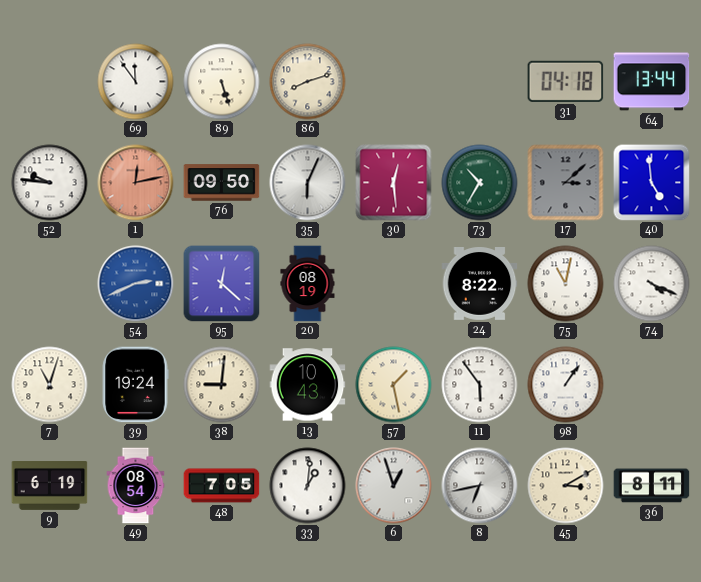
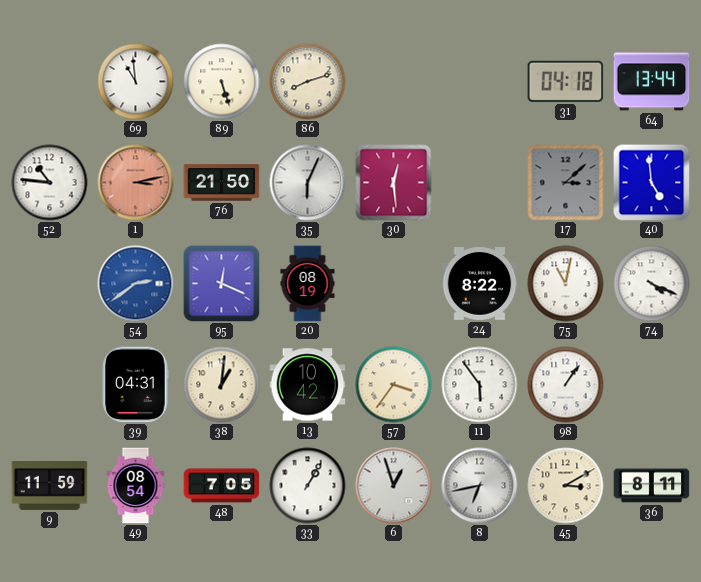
69: 11:54 -> 10:59
52: 9:46 -> 10:46
1: 12:13 -> 3:13
76: 09:50 -> 21:50
73: 10:35 -> none
54: 2:41 -> 2:39
95: 12:22 -> 12:19
7: 11:03 -> none
39: 19:24 -> 04:31
38: 9:01 -> 1:01
13: 10:43 -> 10:42
57: 1:28 -> 3:36
9: 6:19 -> 11:59
33: 1:01 -> 1:05
